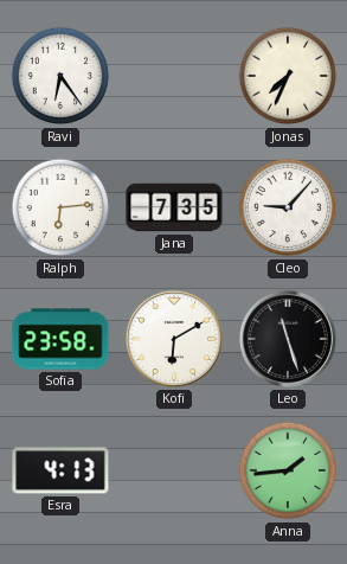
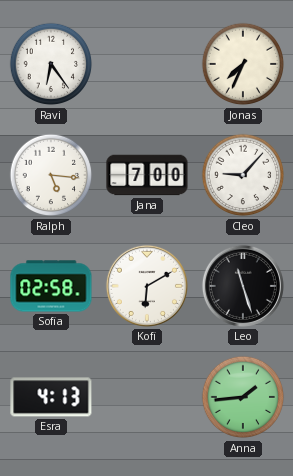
Ralph: 6:14 -> 5:16
Jana: 7:35 -> 7:00
Sofia: 23:58 -> 02:58
